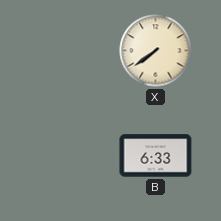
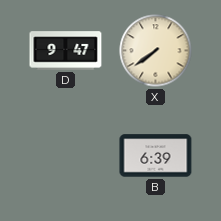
D: none -> 9:47
B: 6:33 -> 6:39
